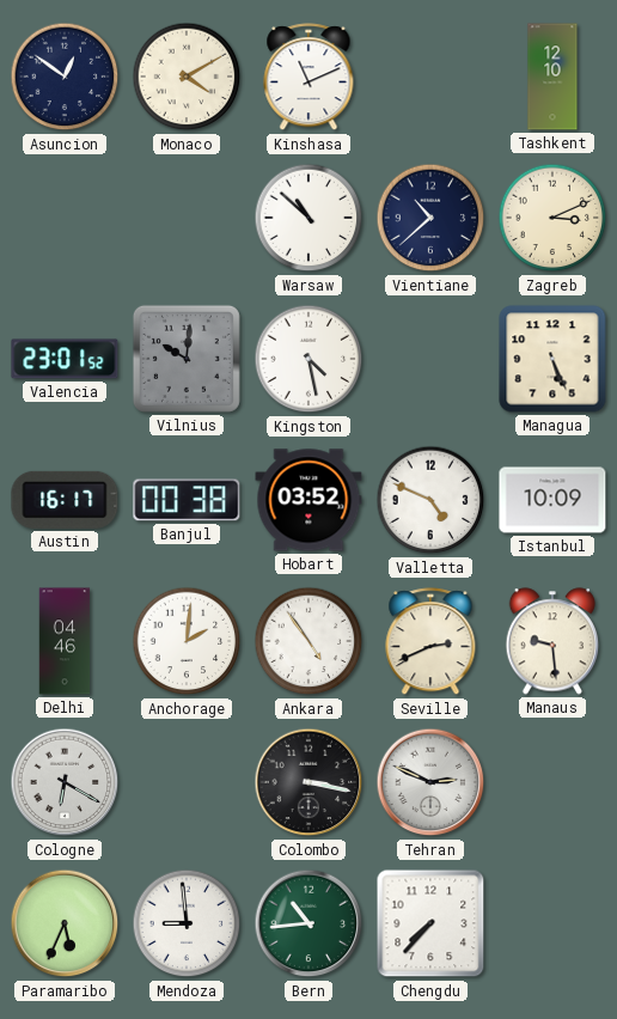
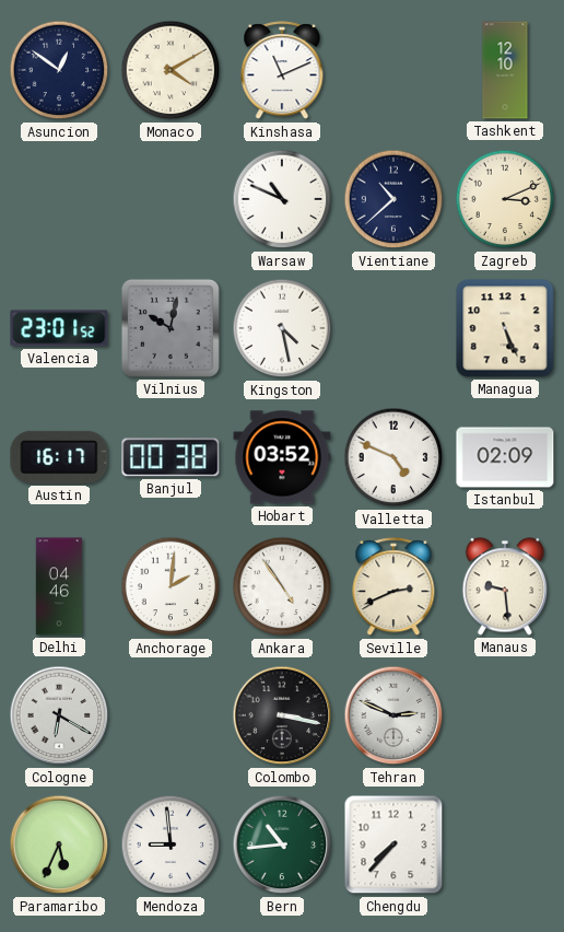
Warsaw: 10:52 -> 10:49
Vilnius: 10:01 -> 10:02
Istanbul: 10:09 -> 02:09
